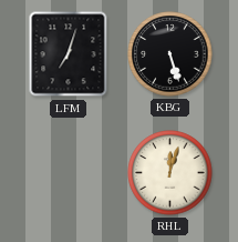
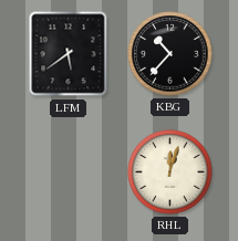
LFM: 7:03 -> 5:39
KBG: 5:27 -> 10:37
